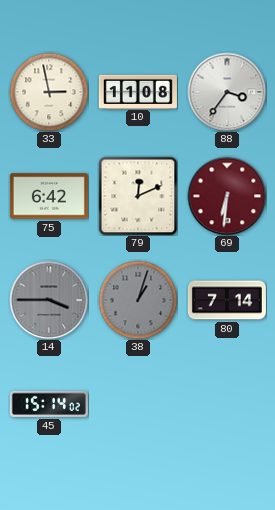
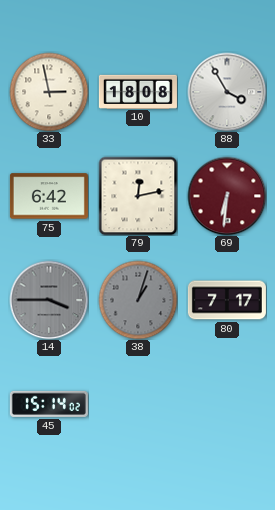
10: 11:08 -> 18:08
88: 3:36 -> 3:55
79: 12:11 -> 12:13
80: 7:14 -> 7:17
